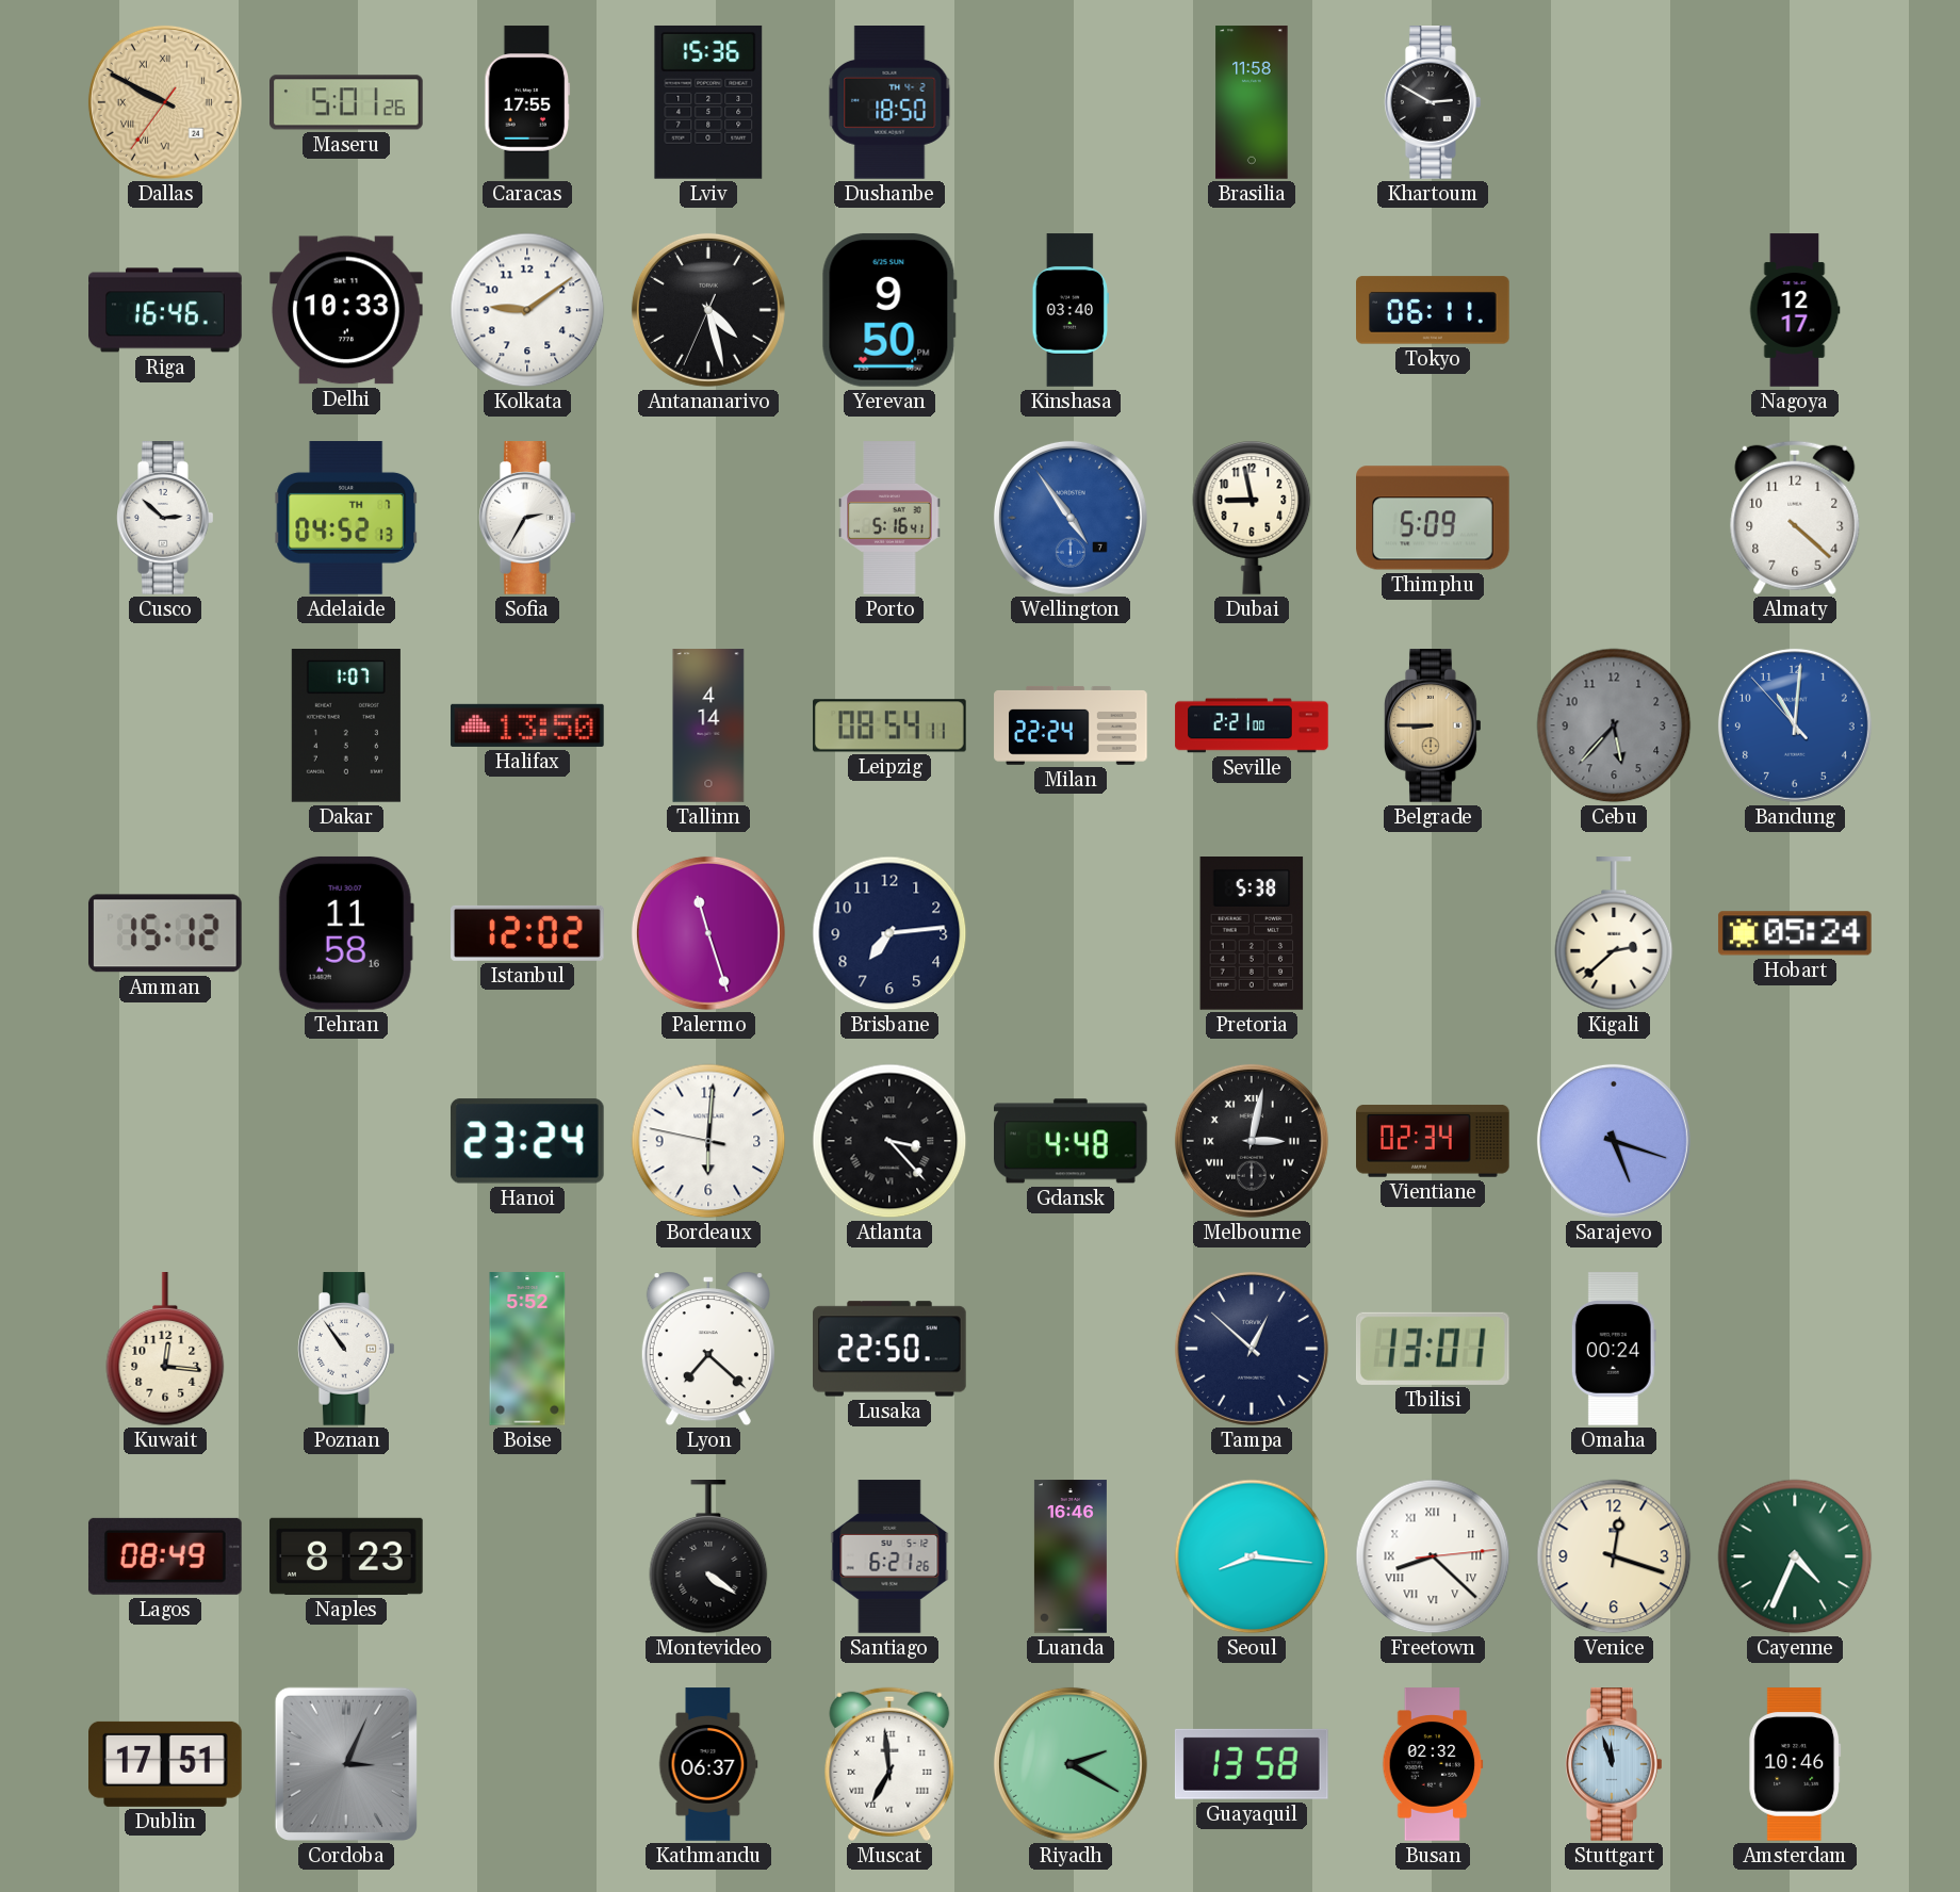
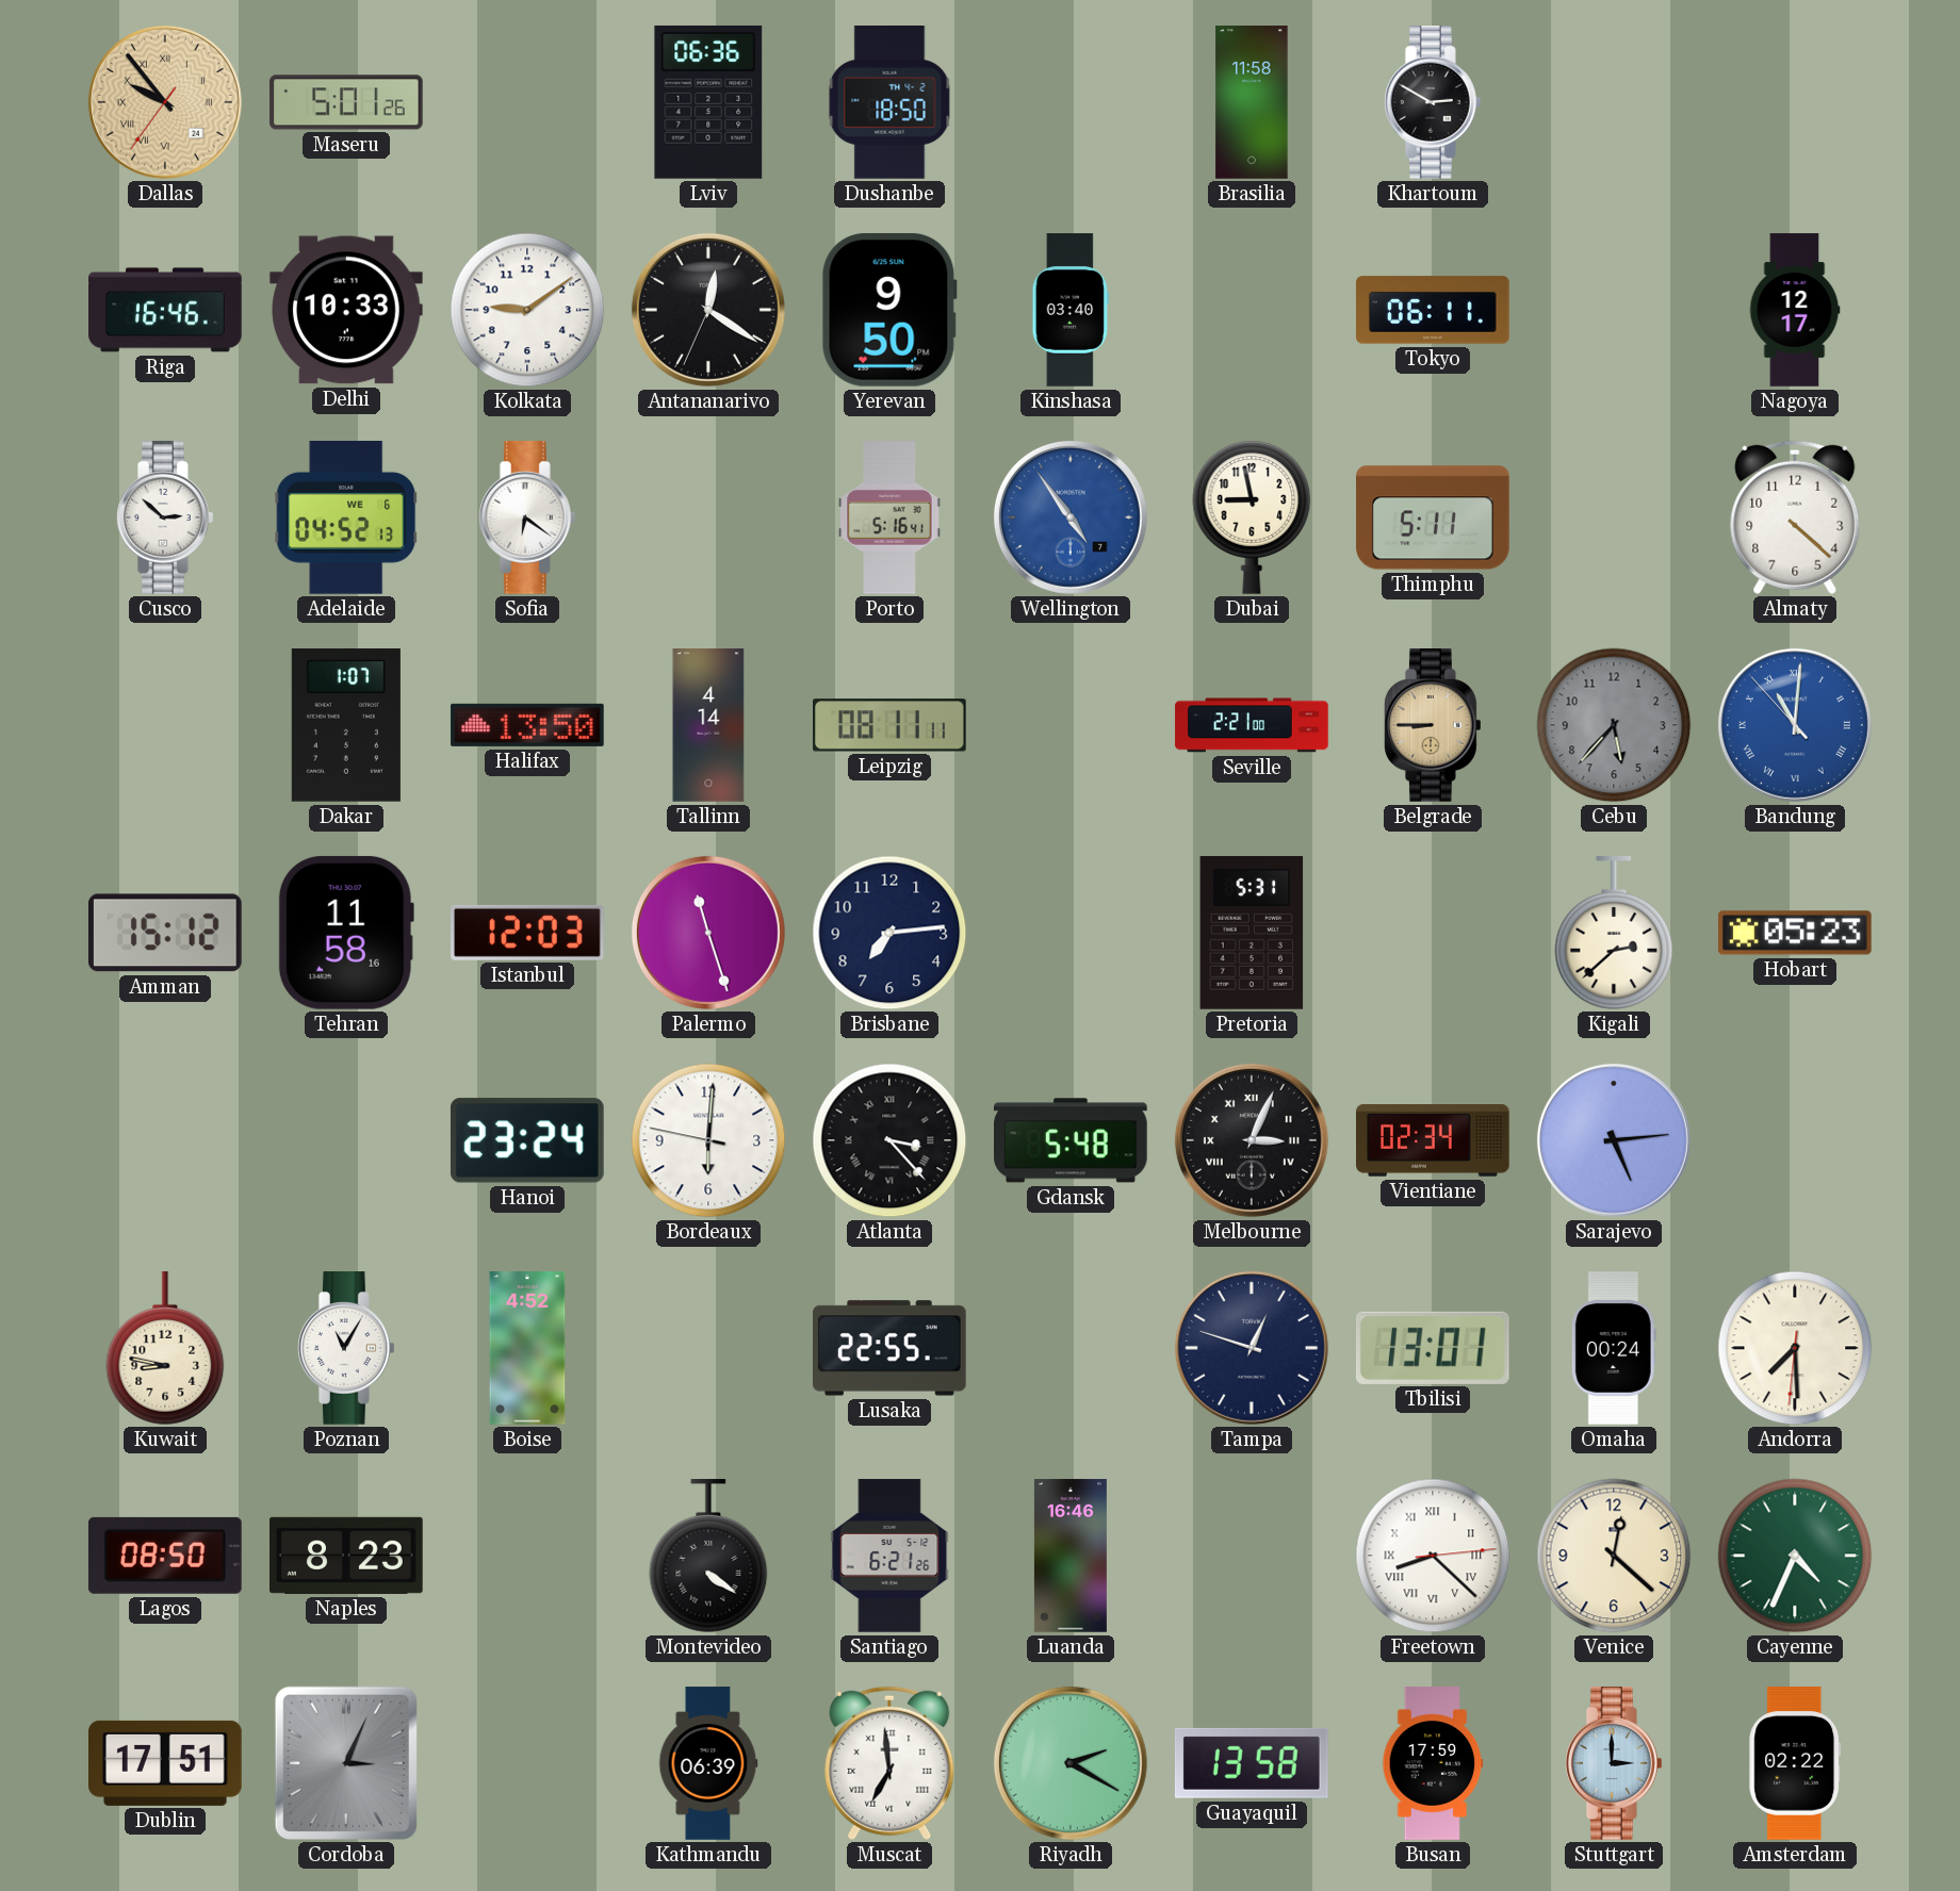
Dallas: 9:49 -> 9:53
Caracas: 17:55 -> none
Lviv: 15:36 -> 06:36
Antananarivo: 4:27 -> 12:20
Adelaide date: TH 7 -> WE 6
Sofia: 2:35 -> 6:21
Thimphu: 5:09 -> 5:11
Leipzig: 08:54 -> 08:11
Milan: 22:24 -> none
Bandung numerals: Arabic -> Roman
Istanbul: 12:02 -> 12:03
Pretoria: 5:38 -> 5:31
Hobart: 05:24 -> 05:23
Gdansk: 4:48 -> 5:48
Melbourne: 3:02 -> 3:04
Sarajevo: 5:18 -> 5:14
Kuwait: 12:16 -> 8:47
Poznan: 10:54 -> 11:05
Boise: 5:52 -> 4:52
Lyon: 7:22 -> none
Lusaka: 22:50 -> 22:55
Tampa: 12:52 -> 12:48
Andorra: none -> 7:29
Lagos: 08:49 -> 08:50
Seoul: 8:16 -> none
Venice: 12:18 -> 12:22
Kathmandu: 06:37 -> 06:39
Busan: 02:32 -> 17:59
Stuttgart: 11:57 -> 3:00
Amsterdam: 10:46 -> 02:22
